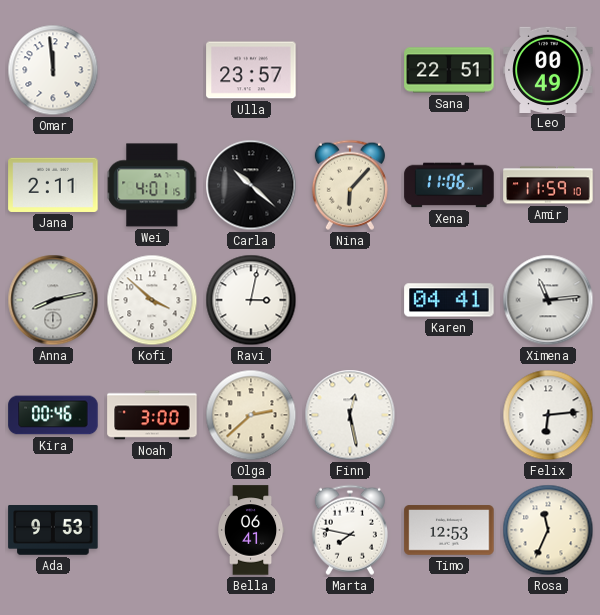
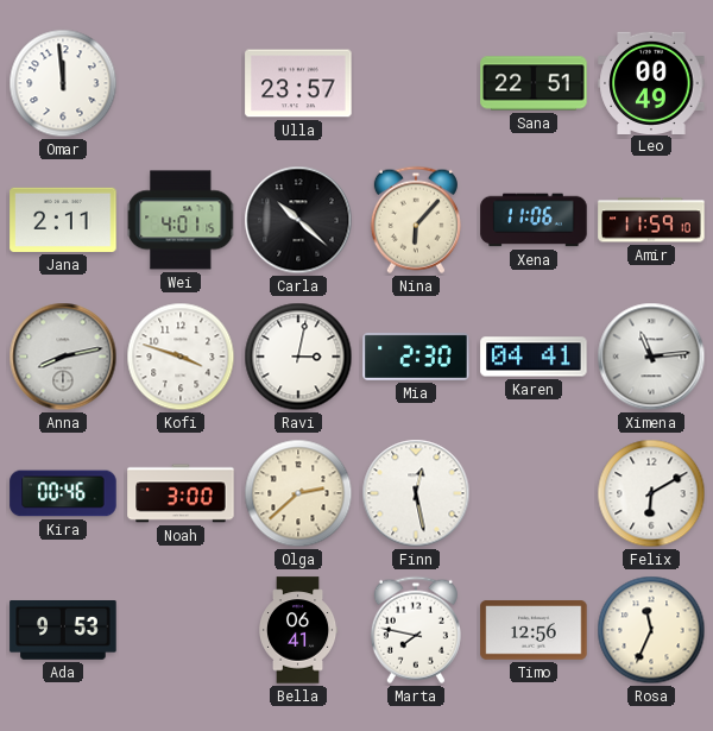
Kofi: 3:52 -> 3:48
Mia: none -> 2:30
Felix: 6:14 -> 6:10
Timo: 12:53 -> 12:56
